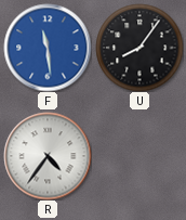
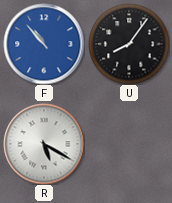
F: 11:29 -> 10:53
R: 4:36 -> 5:20
